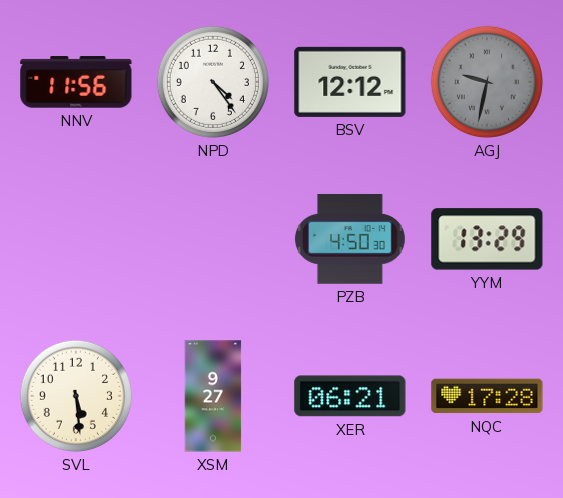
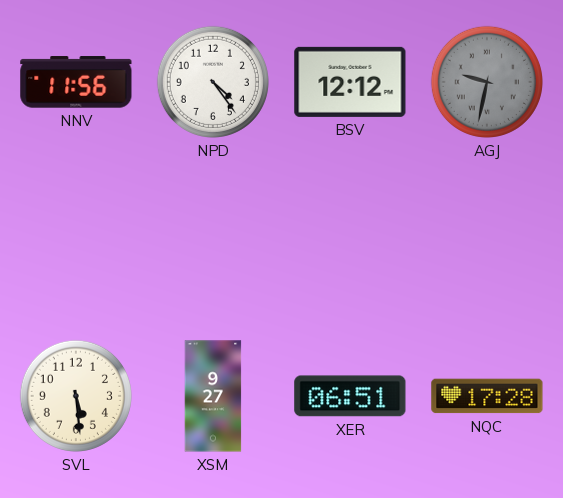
PZB: 4:50 -> none
YYM: 13:29 -> none
XER: 06:21 -> 06:51
